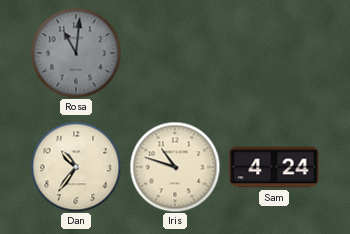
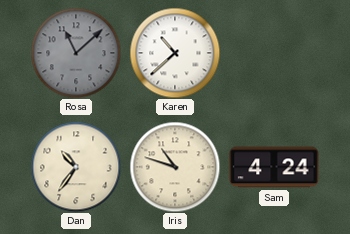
Rosa: 11:01 -> 11:08
Karen: none -> 10:38
